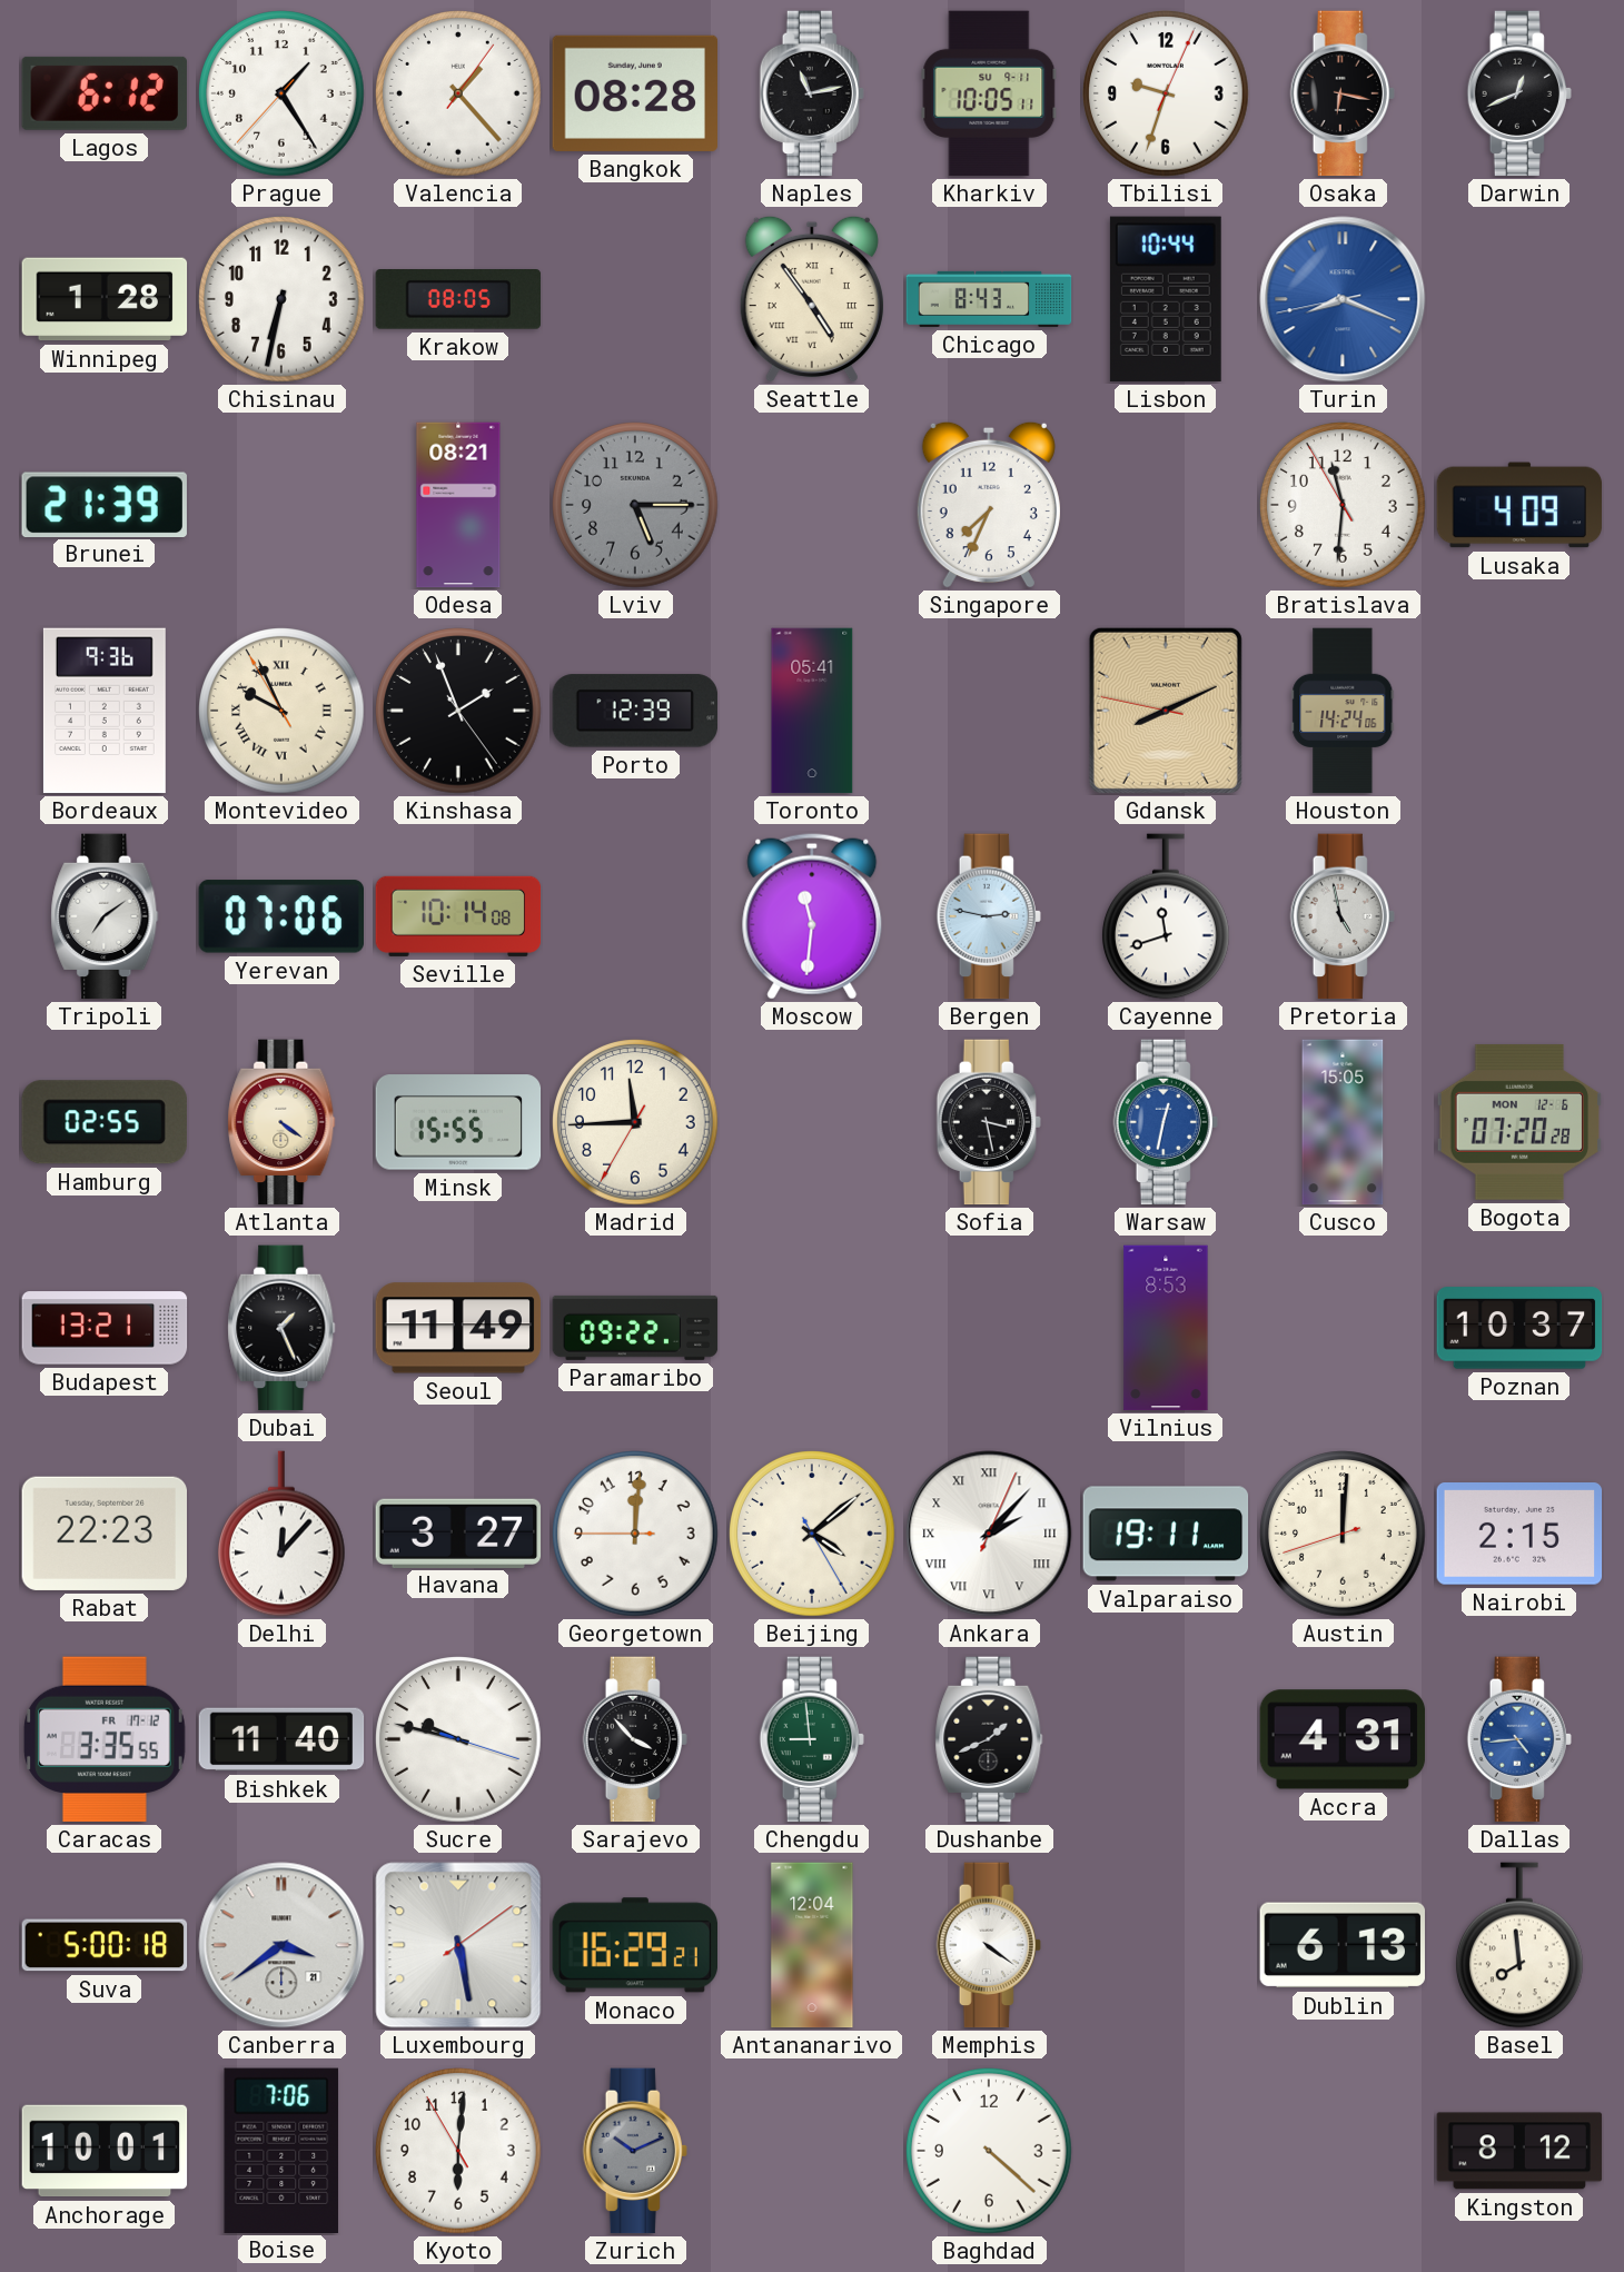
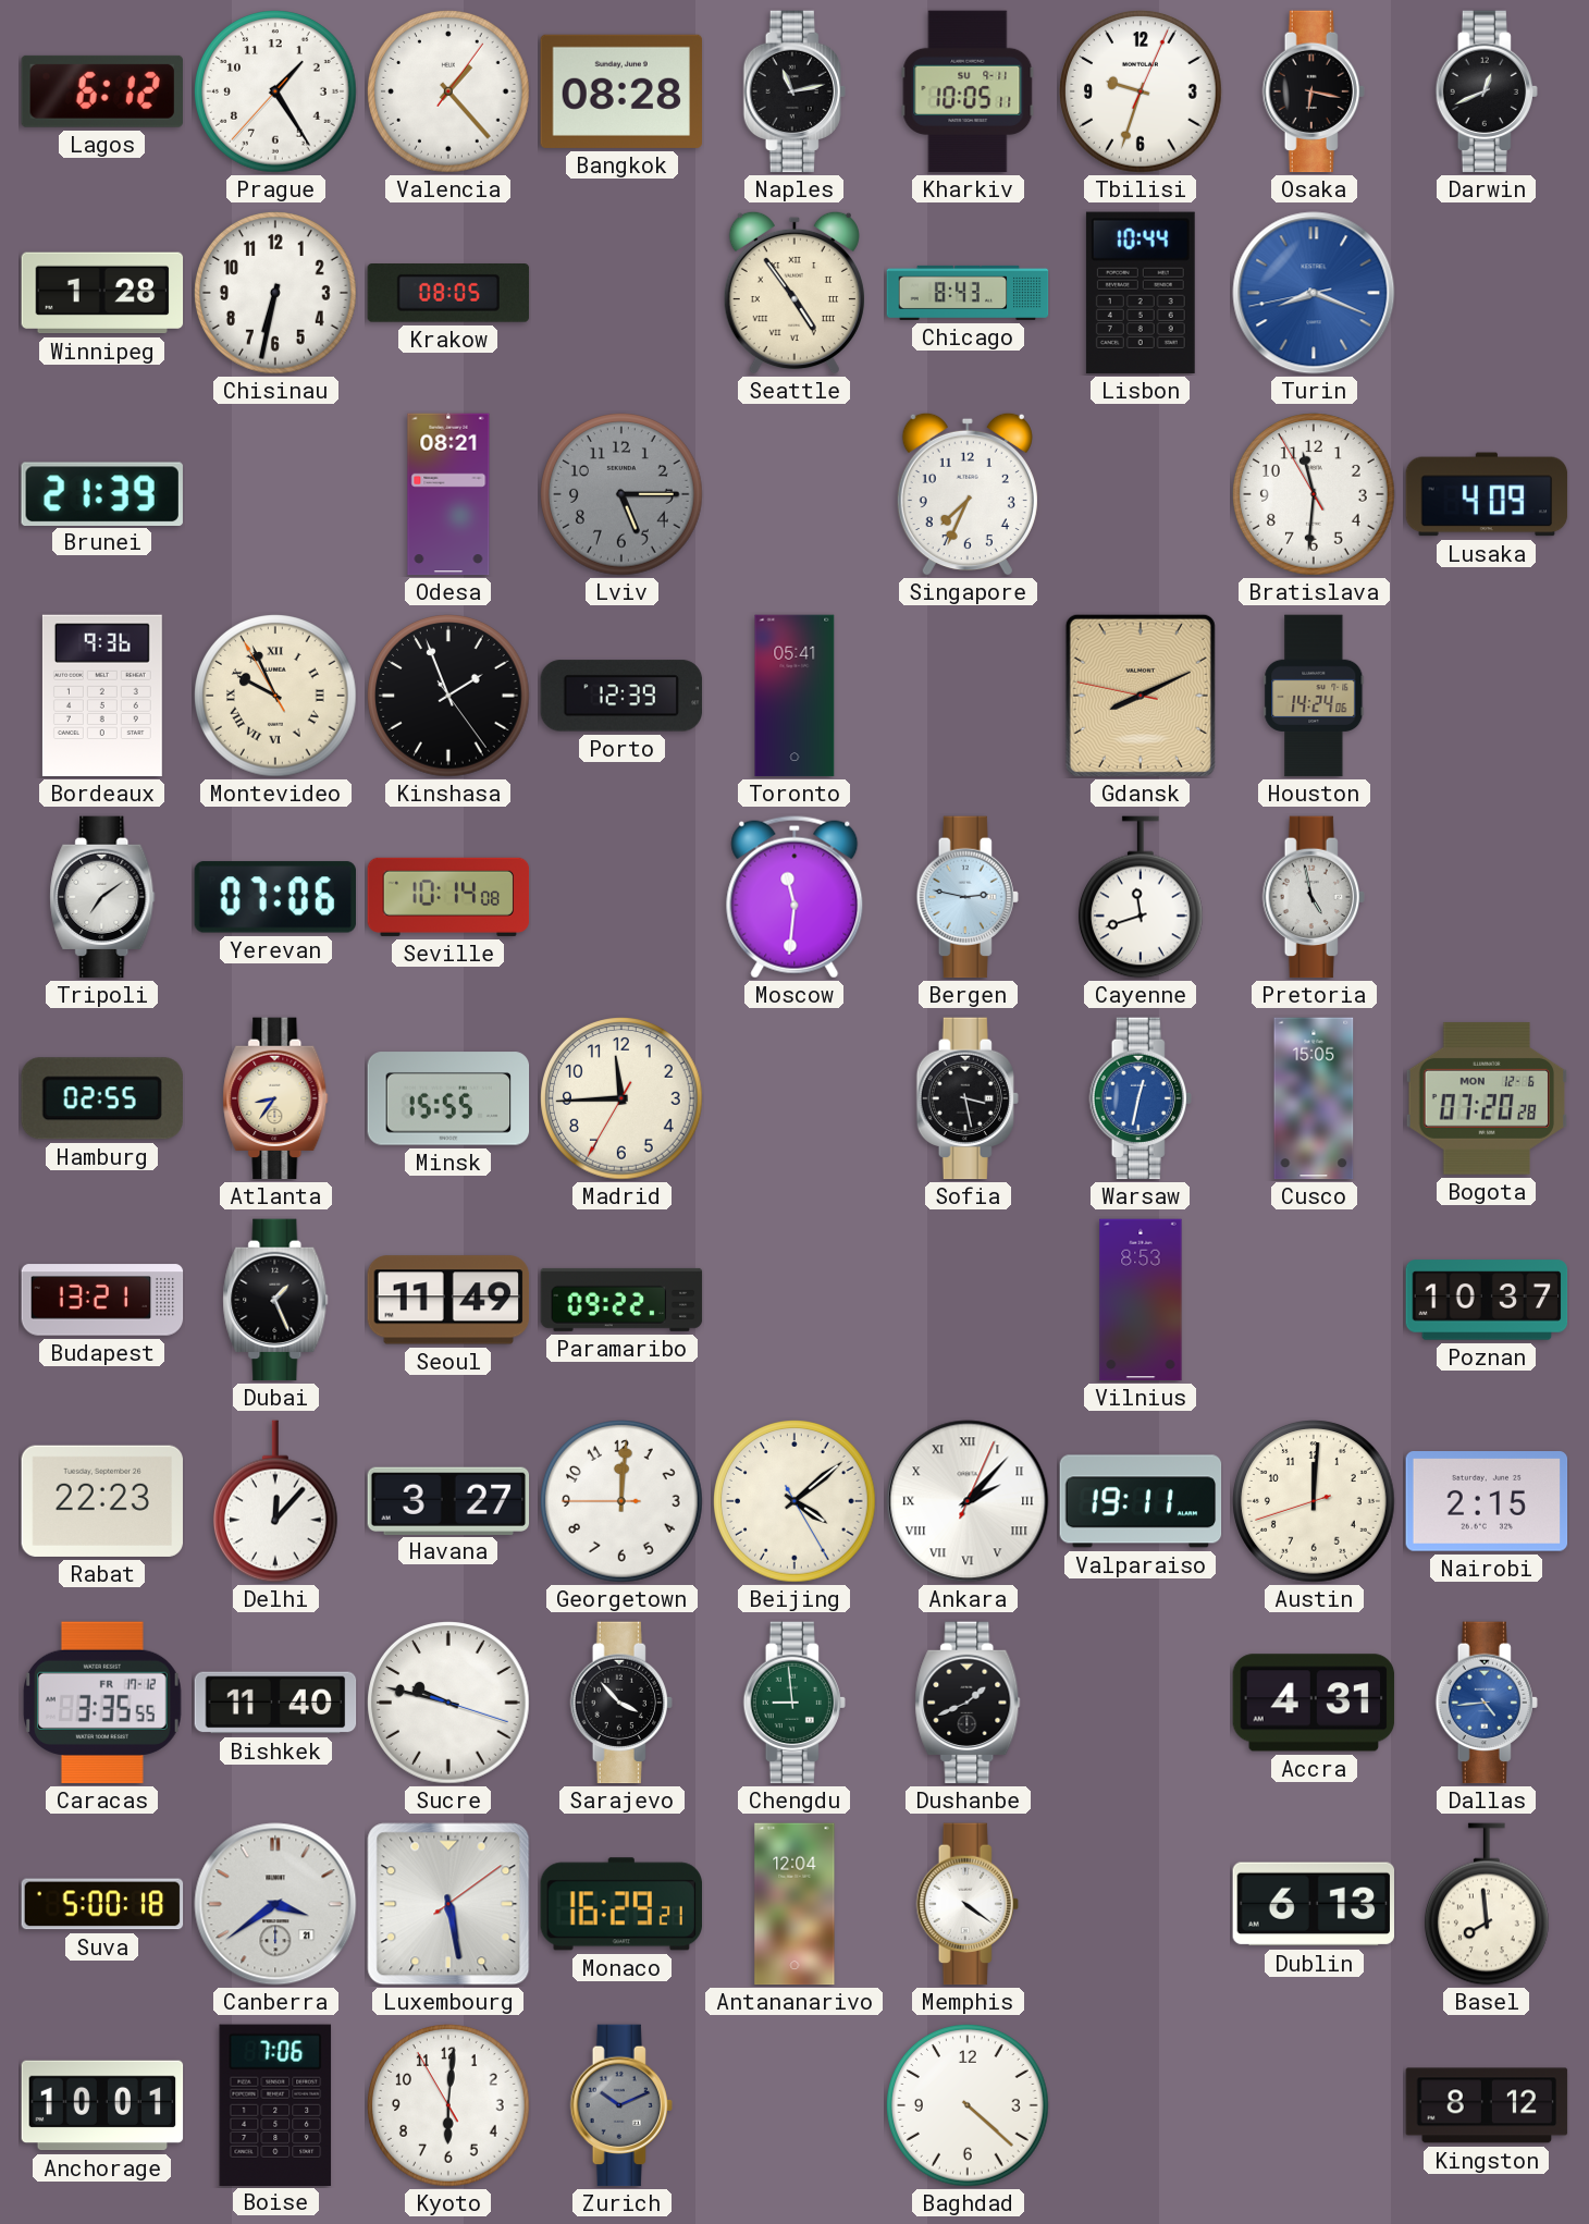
Atlanta: 4:21 -> 8:36
